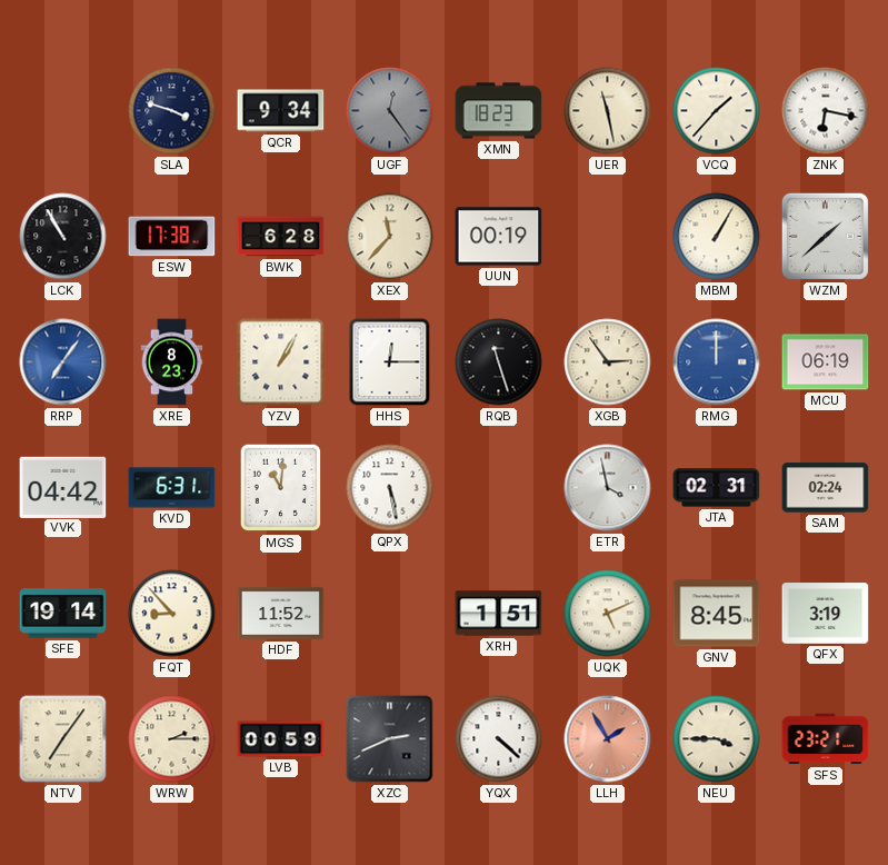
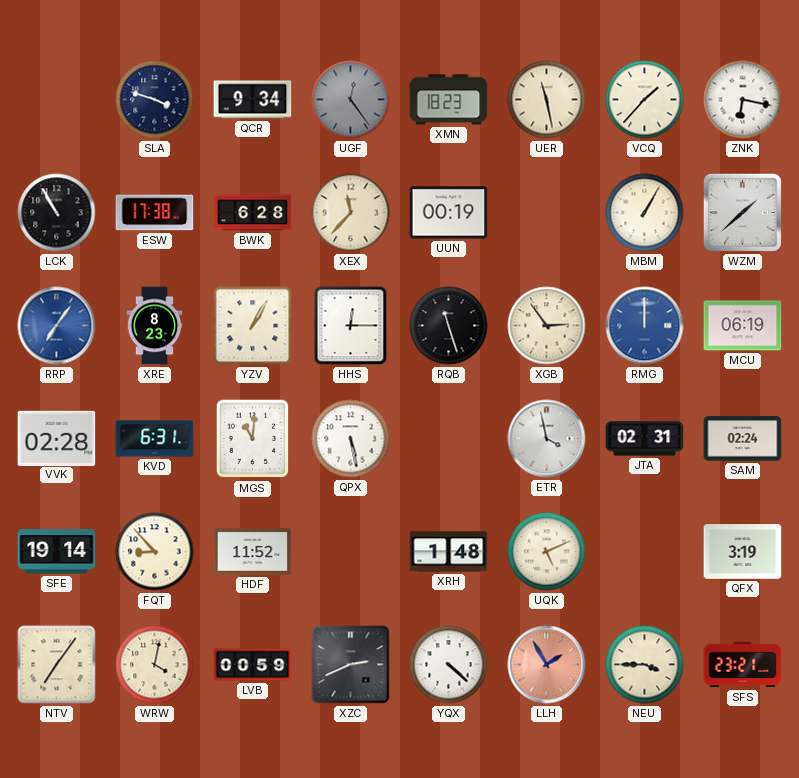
VVK: 04:42 -> 02:28
XRH: 1:51 -> 1:48
GNV: 8:45 -> none
WRW: 2:15 -> 4:02
